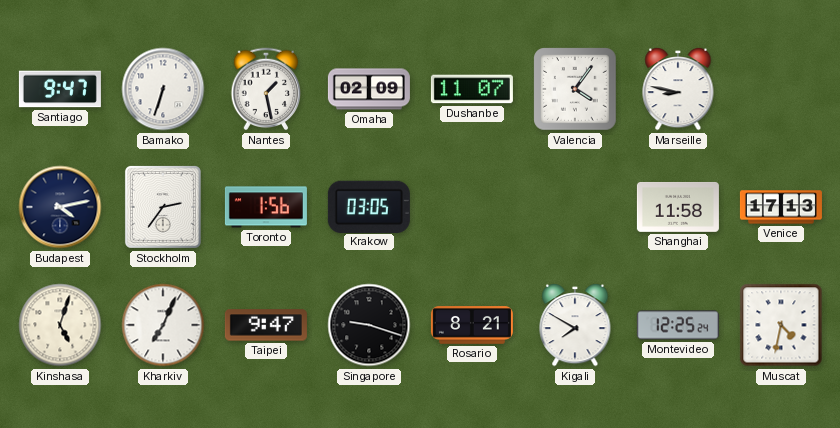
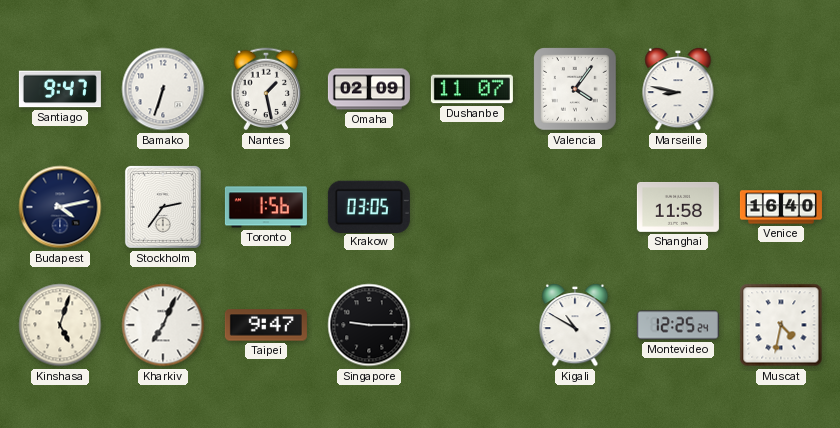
Venice: 17:13 -> 16:40
Singapore: 9:18 -> 9:15
Rosario: 8:21 -> none
Kigali: 7:50 -> 10:50
